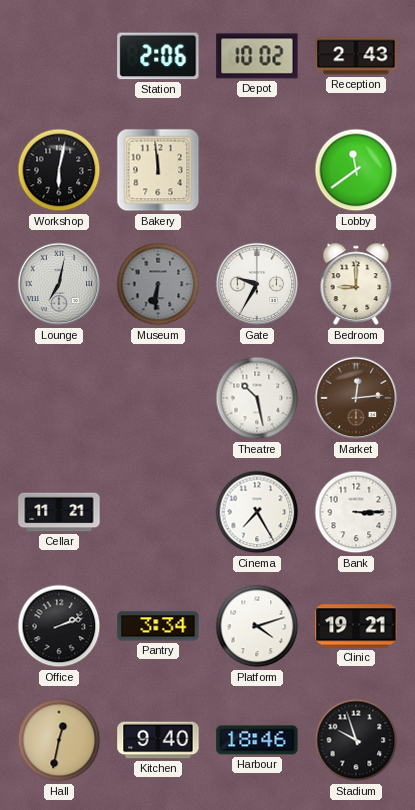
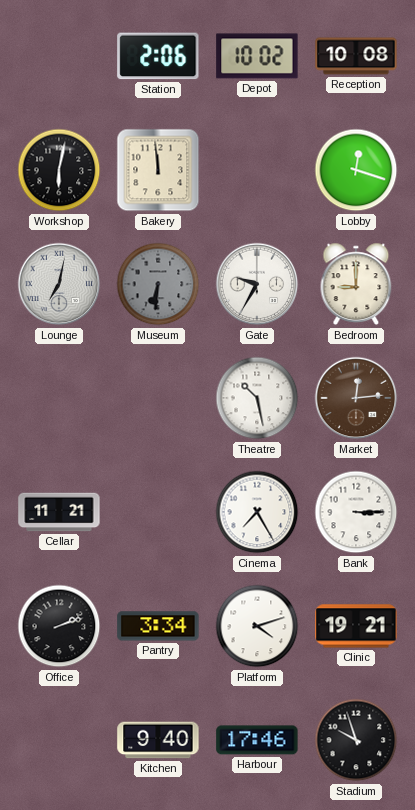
Reception: 2:43 -> 10:08
Lobby: 11:39 -> 12:18
Hall: 12:32 -> none
Harbour: 18:46 -> 17:46
